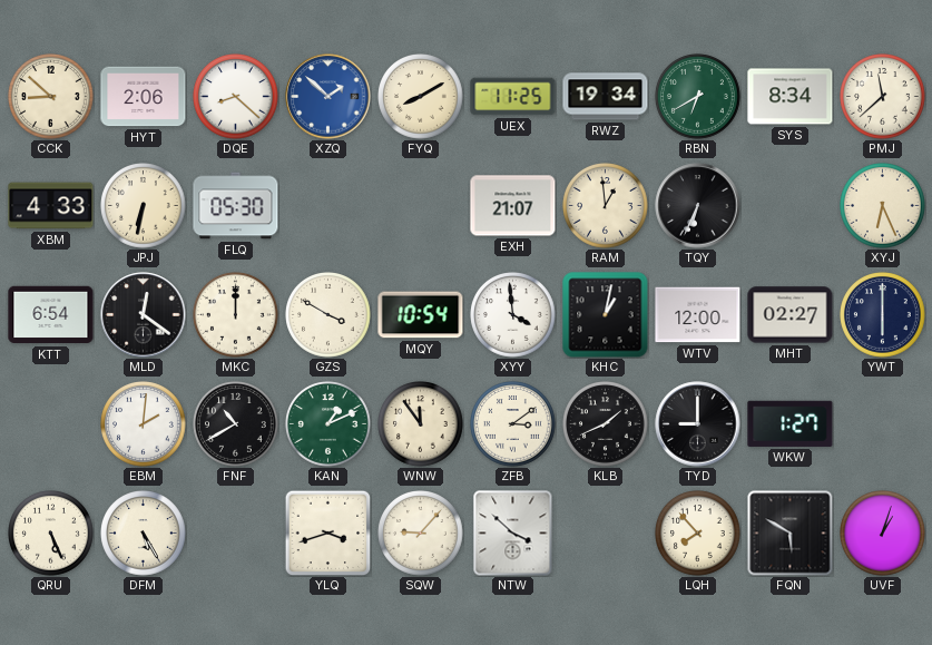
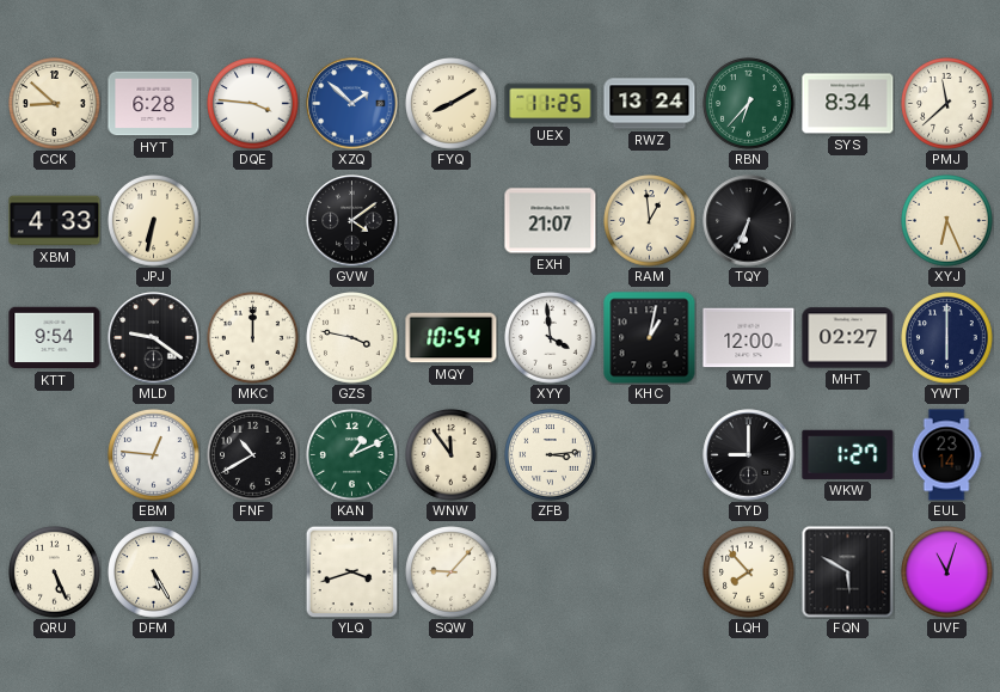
HYT: 2:06 -> 6:28
DQE: 8:22 -> 3:46
RWZ: 19:34 -> 13:24
RBN: 6:40 -> 6:37
FLQ: 05:30 -> none
GVW: none -> 4:09
KTT: 6:54 -> 9:54
MLD: 12:21 -> 9:21
GZS: 3:50 -> 3:47
EBM: 2:01 -> 12:46
ZFB: 3:09 -> 3:14
KLB: 1:41 -> none
EUL: none -> 23:14
NTW: 3:52 -> none
UVF: 1:03 -> 11:03
